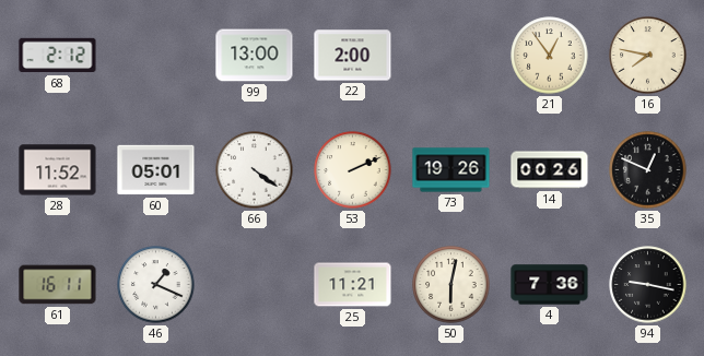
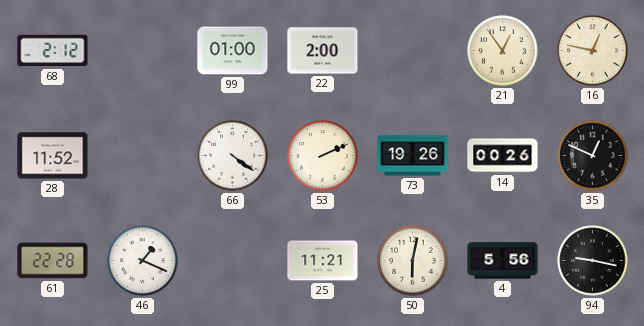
99: 13:00 -> 01:00
16: 7:47 -> 12:47
60: 05:01 -> none
61: 16:11 -> 22:28
4: 7:36 -> 5:56
